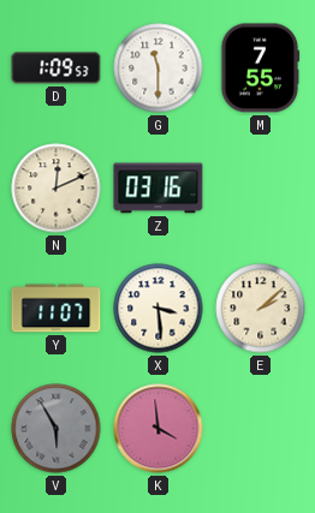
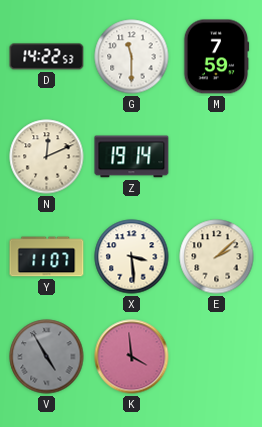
D: 1:09 -> 14:22
M: 7:55 -> 7:59
Z: 03:16 -> 19:14
V: 5:55 -> 4:55
